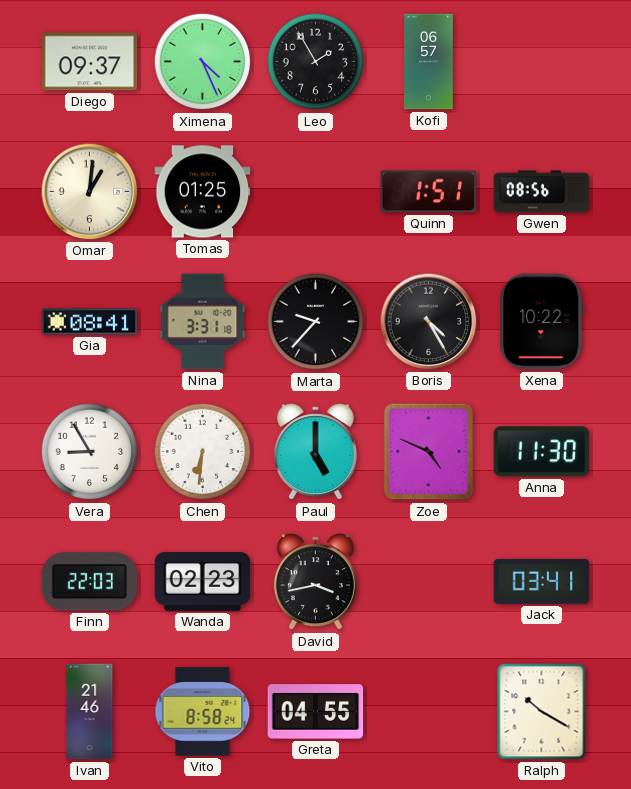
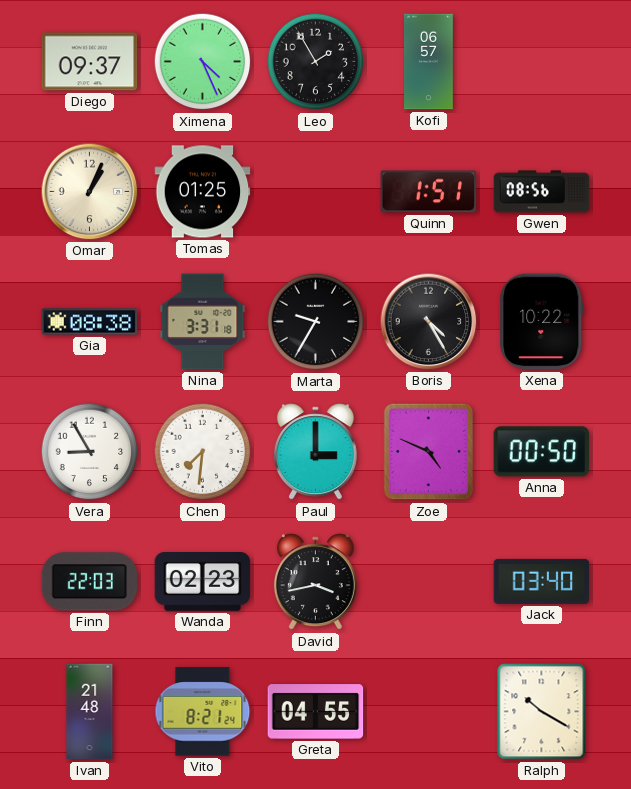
Omar: 1:01 -> 1:04
Gia: 08:41 -> 08:38
Marta: 9:37 -> 9:35
Chen: 6:31 -> 7:31
Paul: 5:00 -> 3:00
Anna: 11:30 -> 00:50
Jack: 03:41 -> 03:40
Ivan: 21:46 -> 21:48
Vito: 8:58 -> 8:21
